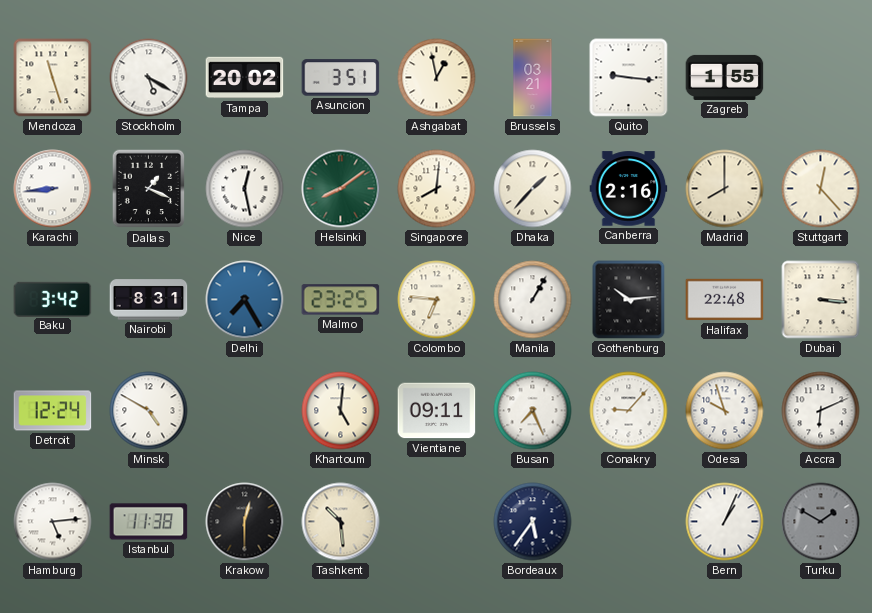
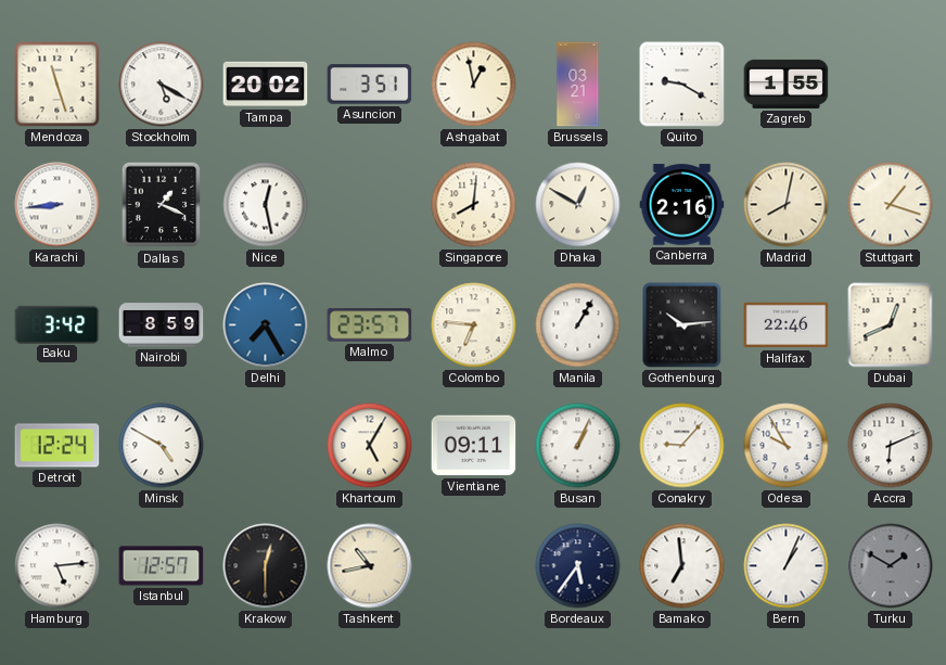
Quito: 9:16 -> 9:20
Helsinki: 8:09 -> none
Dhaka: 1:37 -> 12:50
Madrid: 8:00 -> 8:02
Stuttgart: 12:23 -> 1:18
Nairobi: 8:31 -> 8:59
Malmo: 23:25 -> 23:57
Halifax: 22:48 -> 22:46
Dubai: 3:16 -> 12:41
Khartoum: 5:01 -> 5:05
Busan: 7:26 -> 1:04
Odesa: 9:57 -> 9:55
Istanbul: 11:38 -> 12:57
Tashkent: 10:29 -> 10:43
Bamako: none -> 6:59
